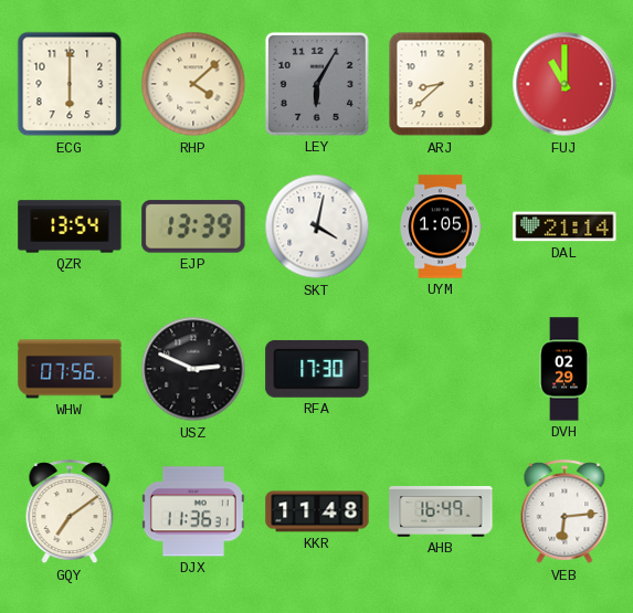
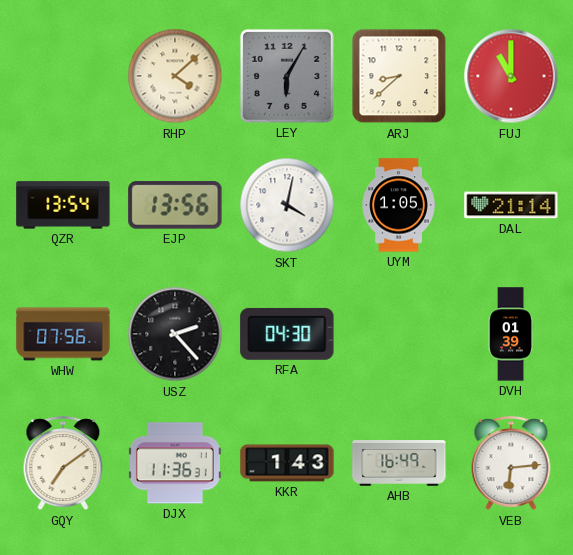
ECG: 6:00 -> none
EJP: 13:39 -> 13:56
USZ: 2:49 -> 2:23
RFA: 17:30 -> 04:30
DVH: 02:29 -> 01:39
KKR: 11:48 -> 1:43
